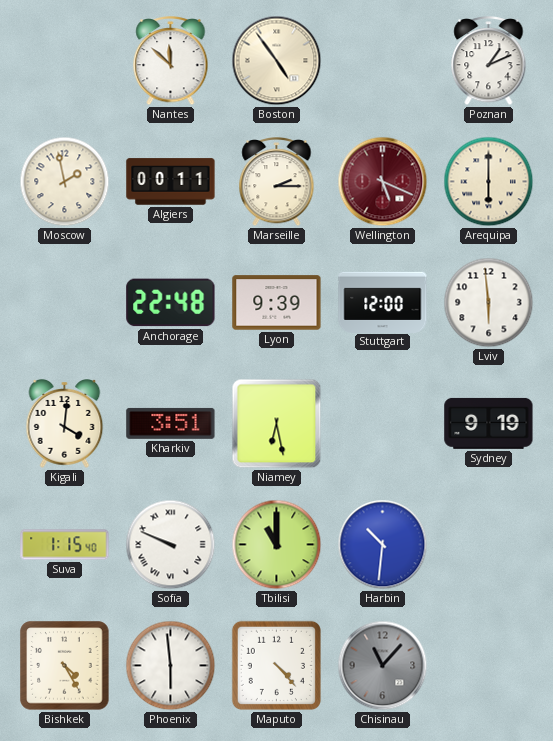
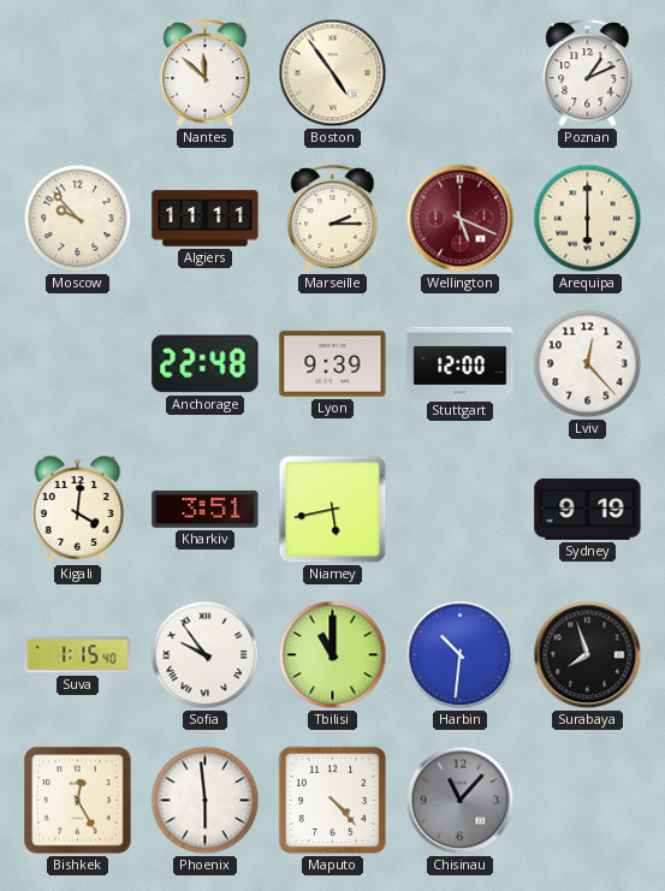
Moscow: 1:58 -> 9:53
Algiers: 00:11 -> 11:11
Lviv: 5:59 -> 12:23
Niamey: 6:28 -> 5:43
Sofia: 9:49 -> 9:54
Surabaya: none -> 7:57
Bishkek: 4:25 -> 12:25
